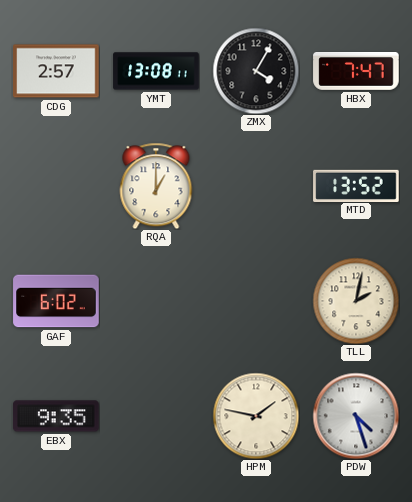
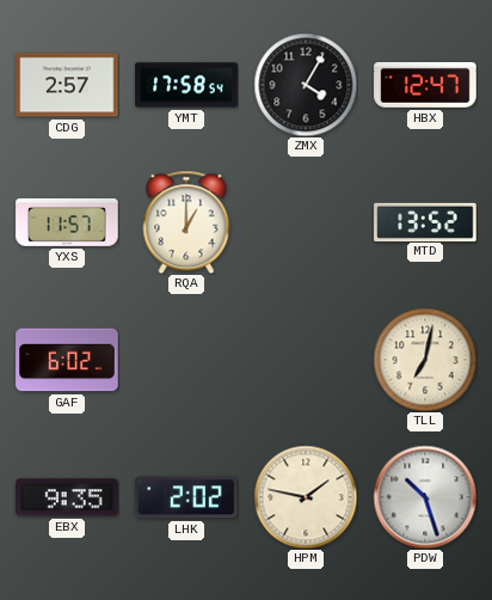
YMT: 13:08 -> 17:58
HBX: 7:47 -> 12:47
YXS: none -> 11:57
TLL: 2:02 -> 7:02
LHK: none -> 2:02
PDW: 4:27 -> 10:27
